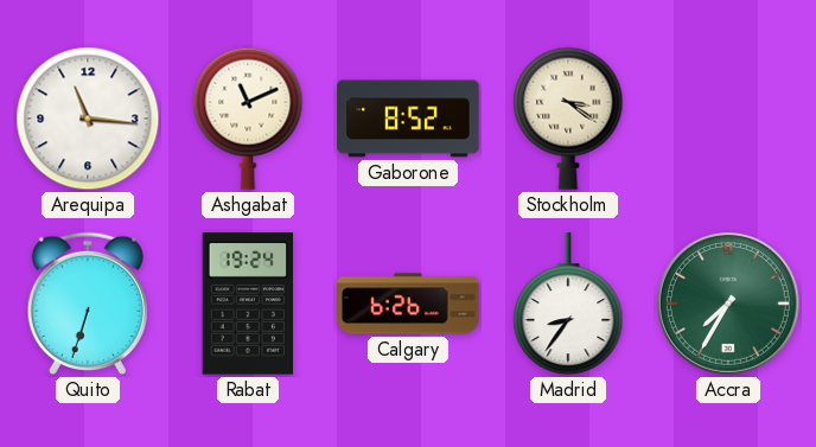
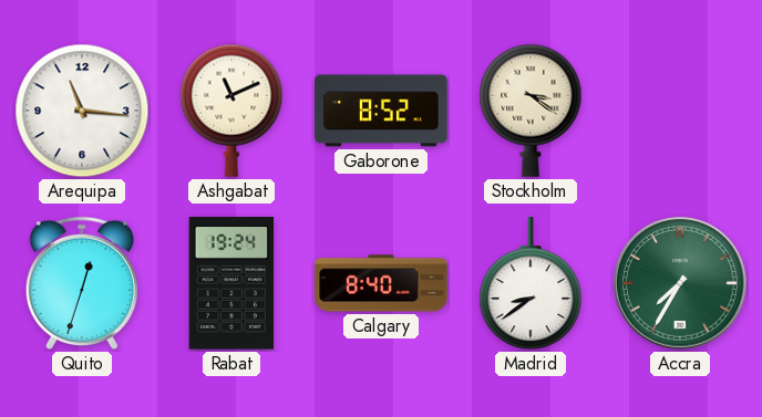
Quito: 6:33 -> 12:33
Calgary: 6:26 -> 8:40
Madrid: 8:36 -> 8:39
